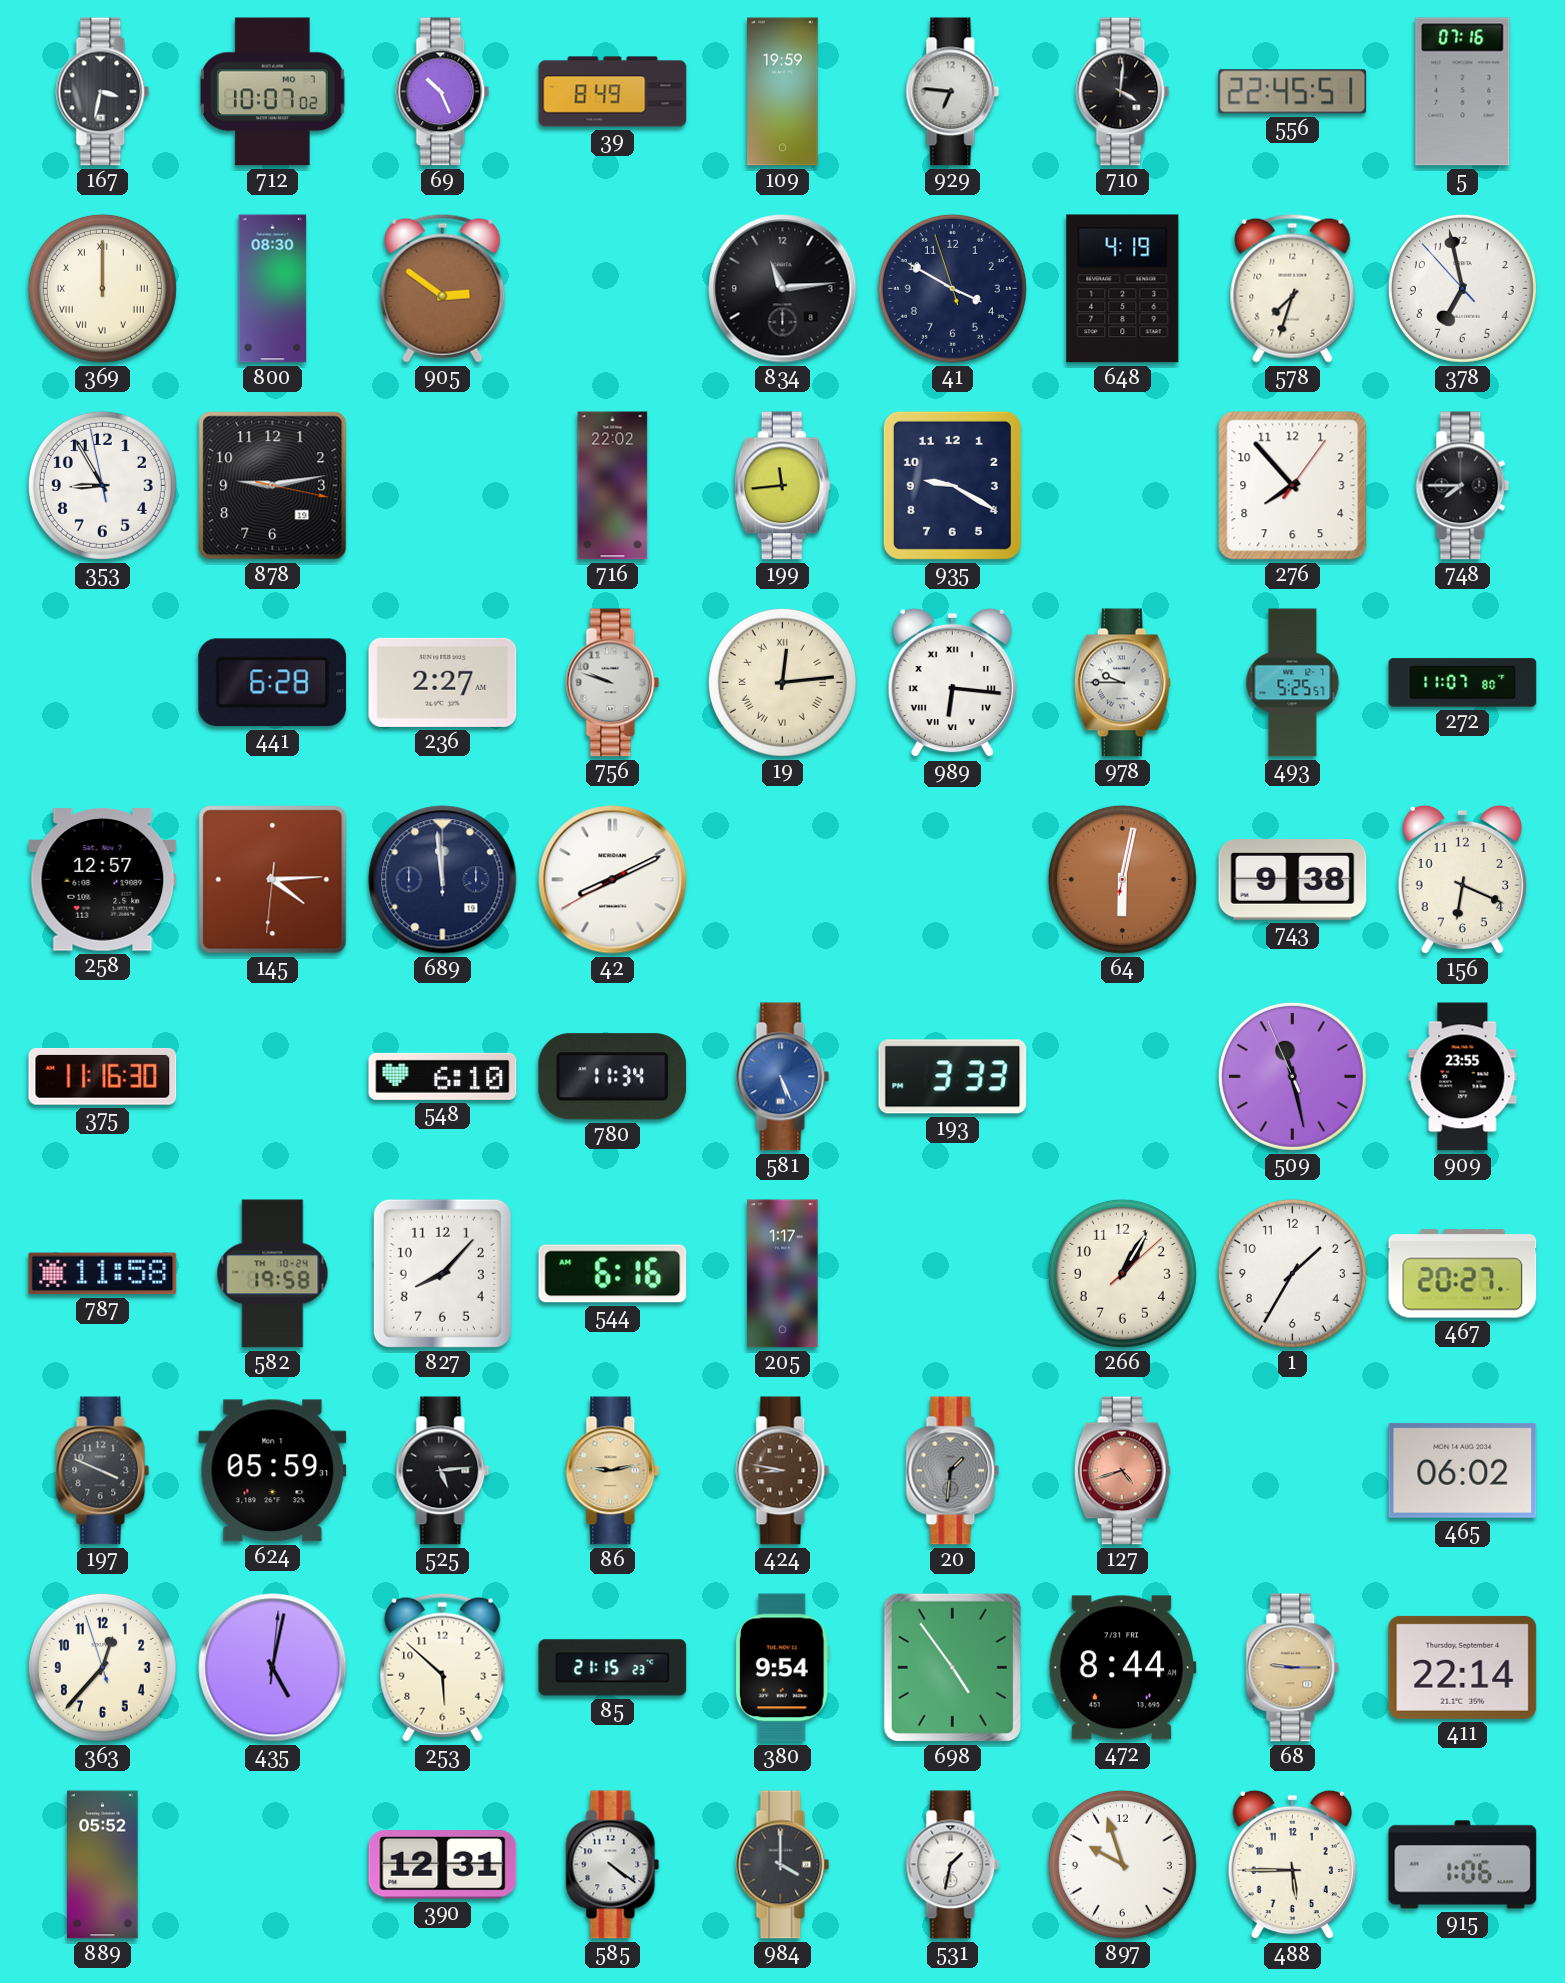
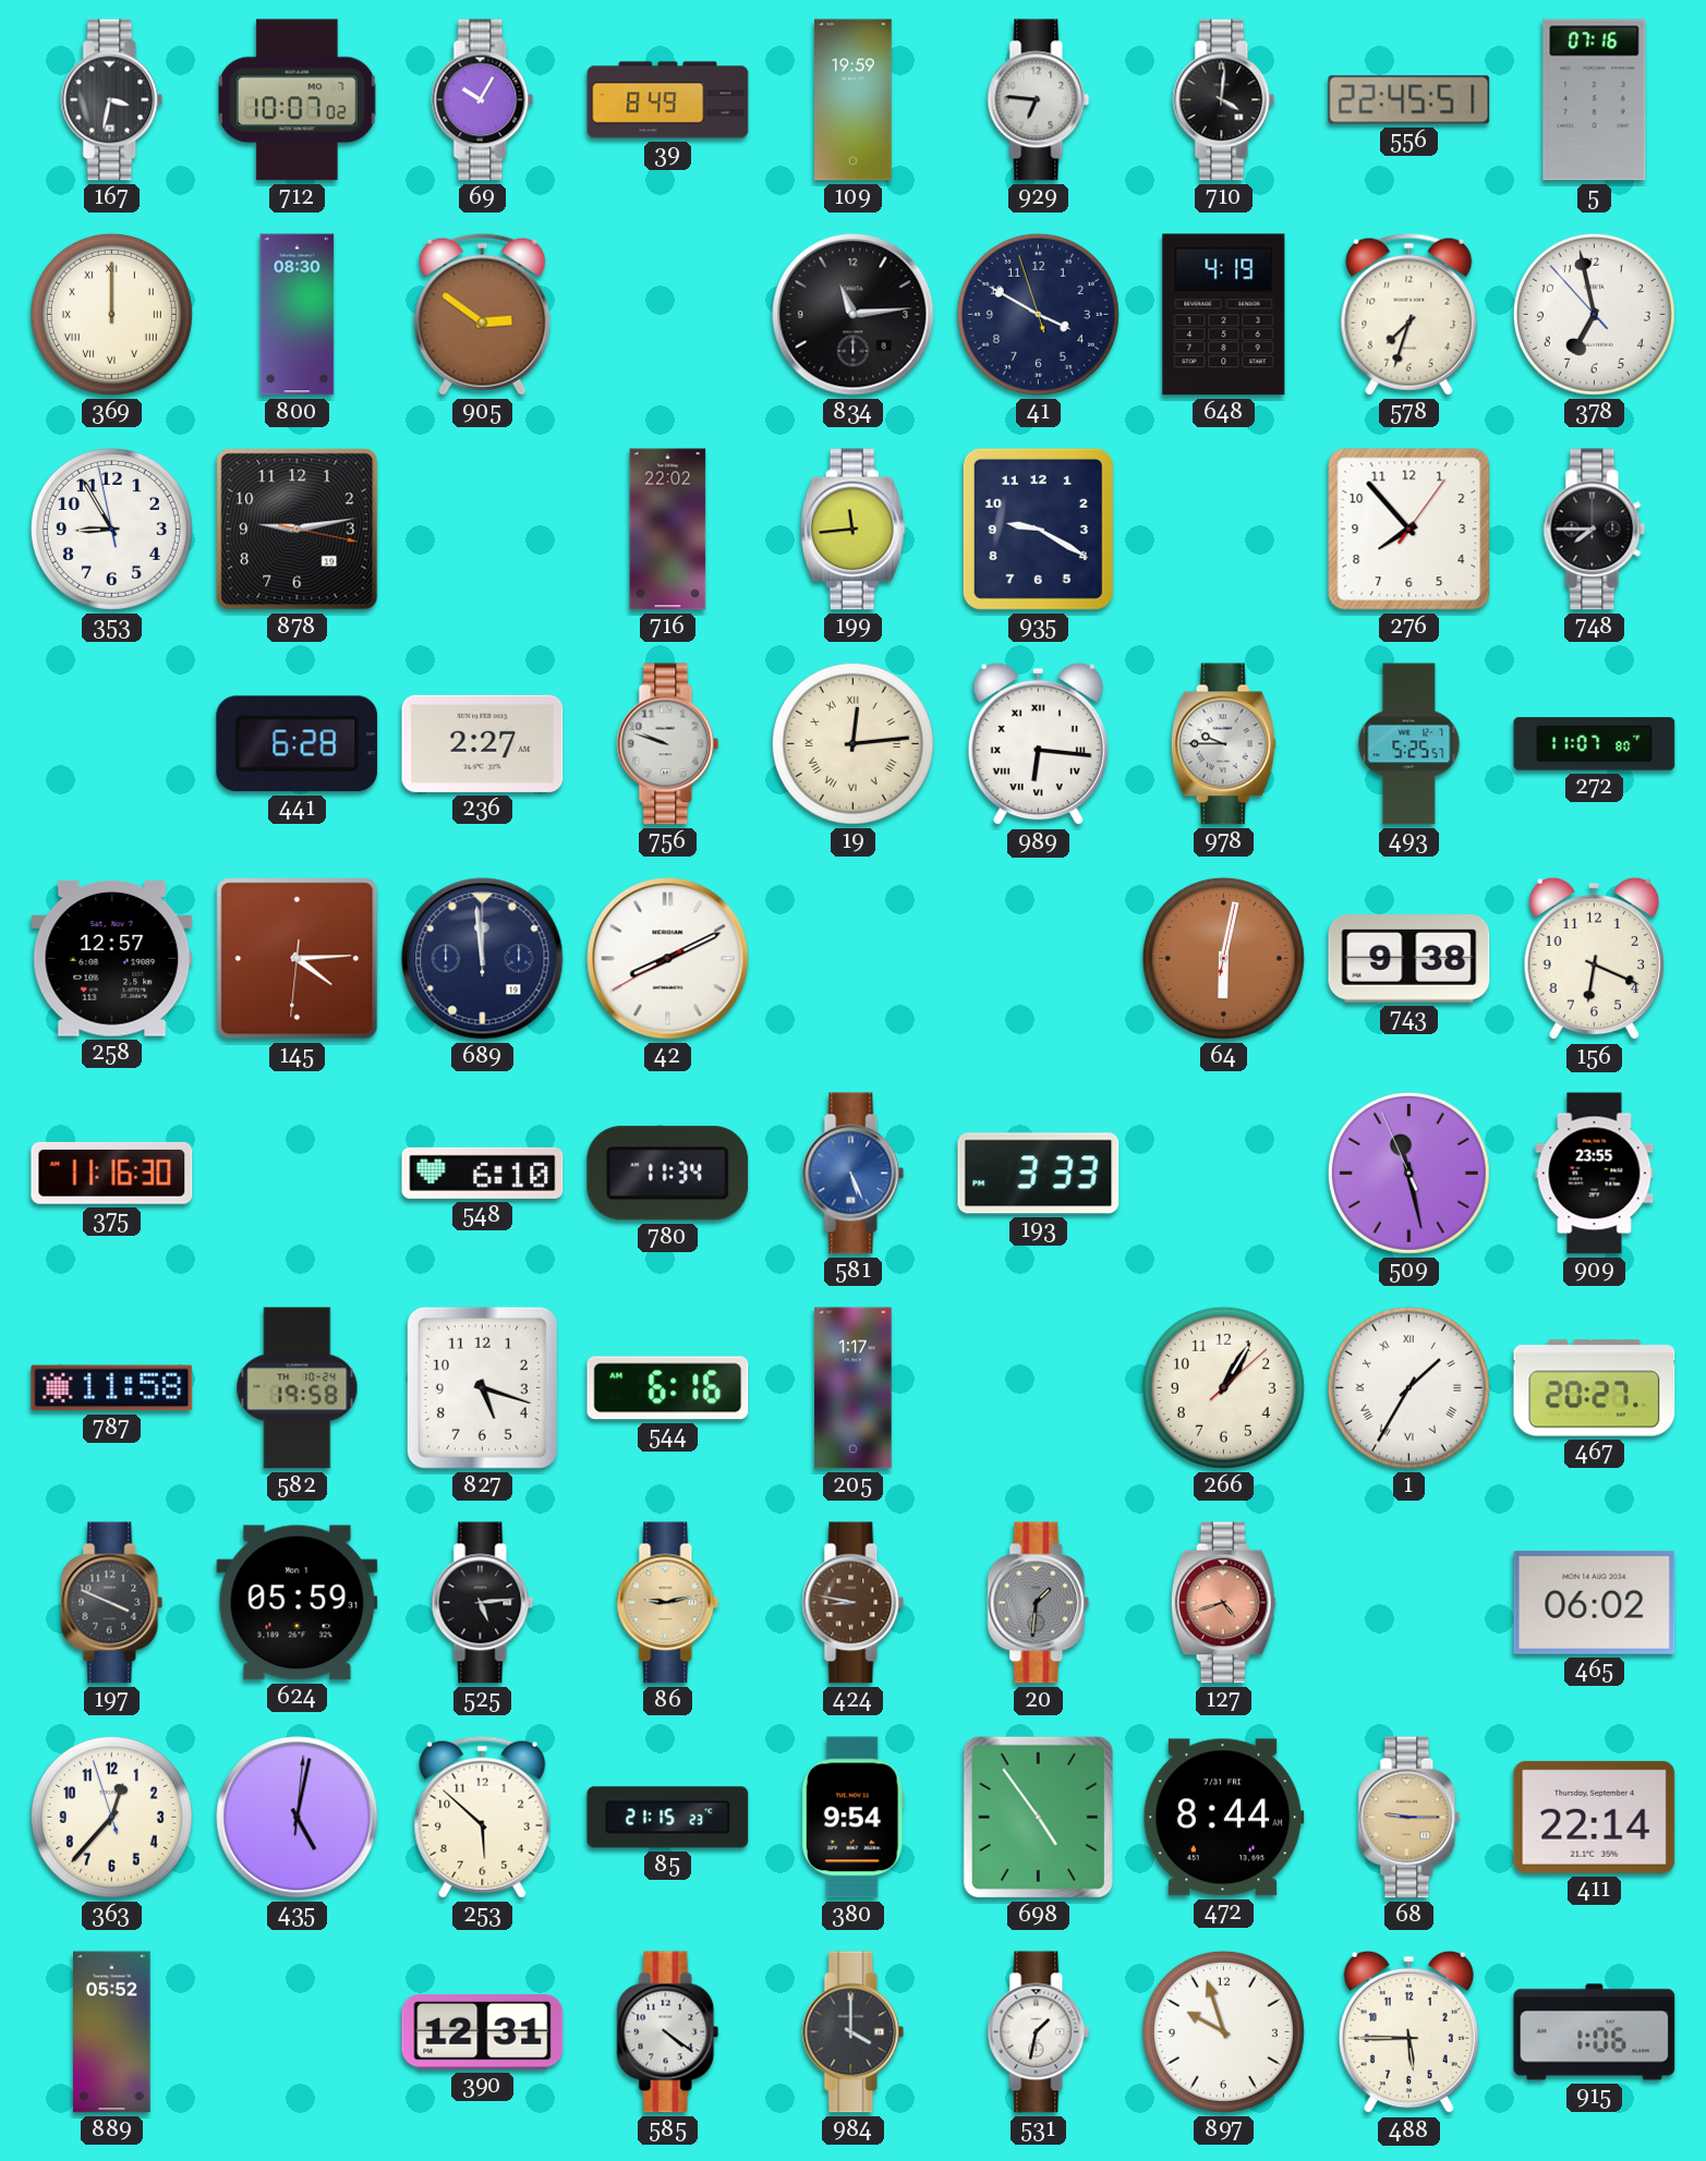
69: 10:26 -> 10:05
827: 8:07 -> 5:18
1 numerals: Arabic -> Roman
